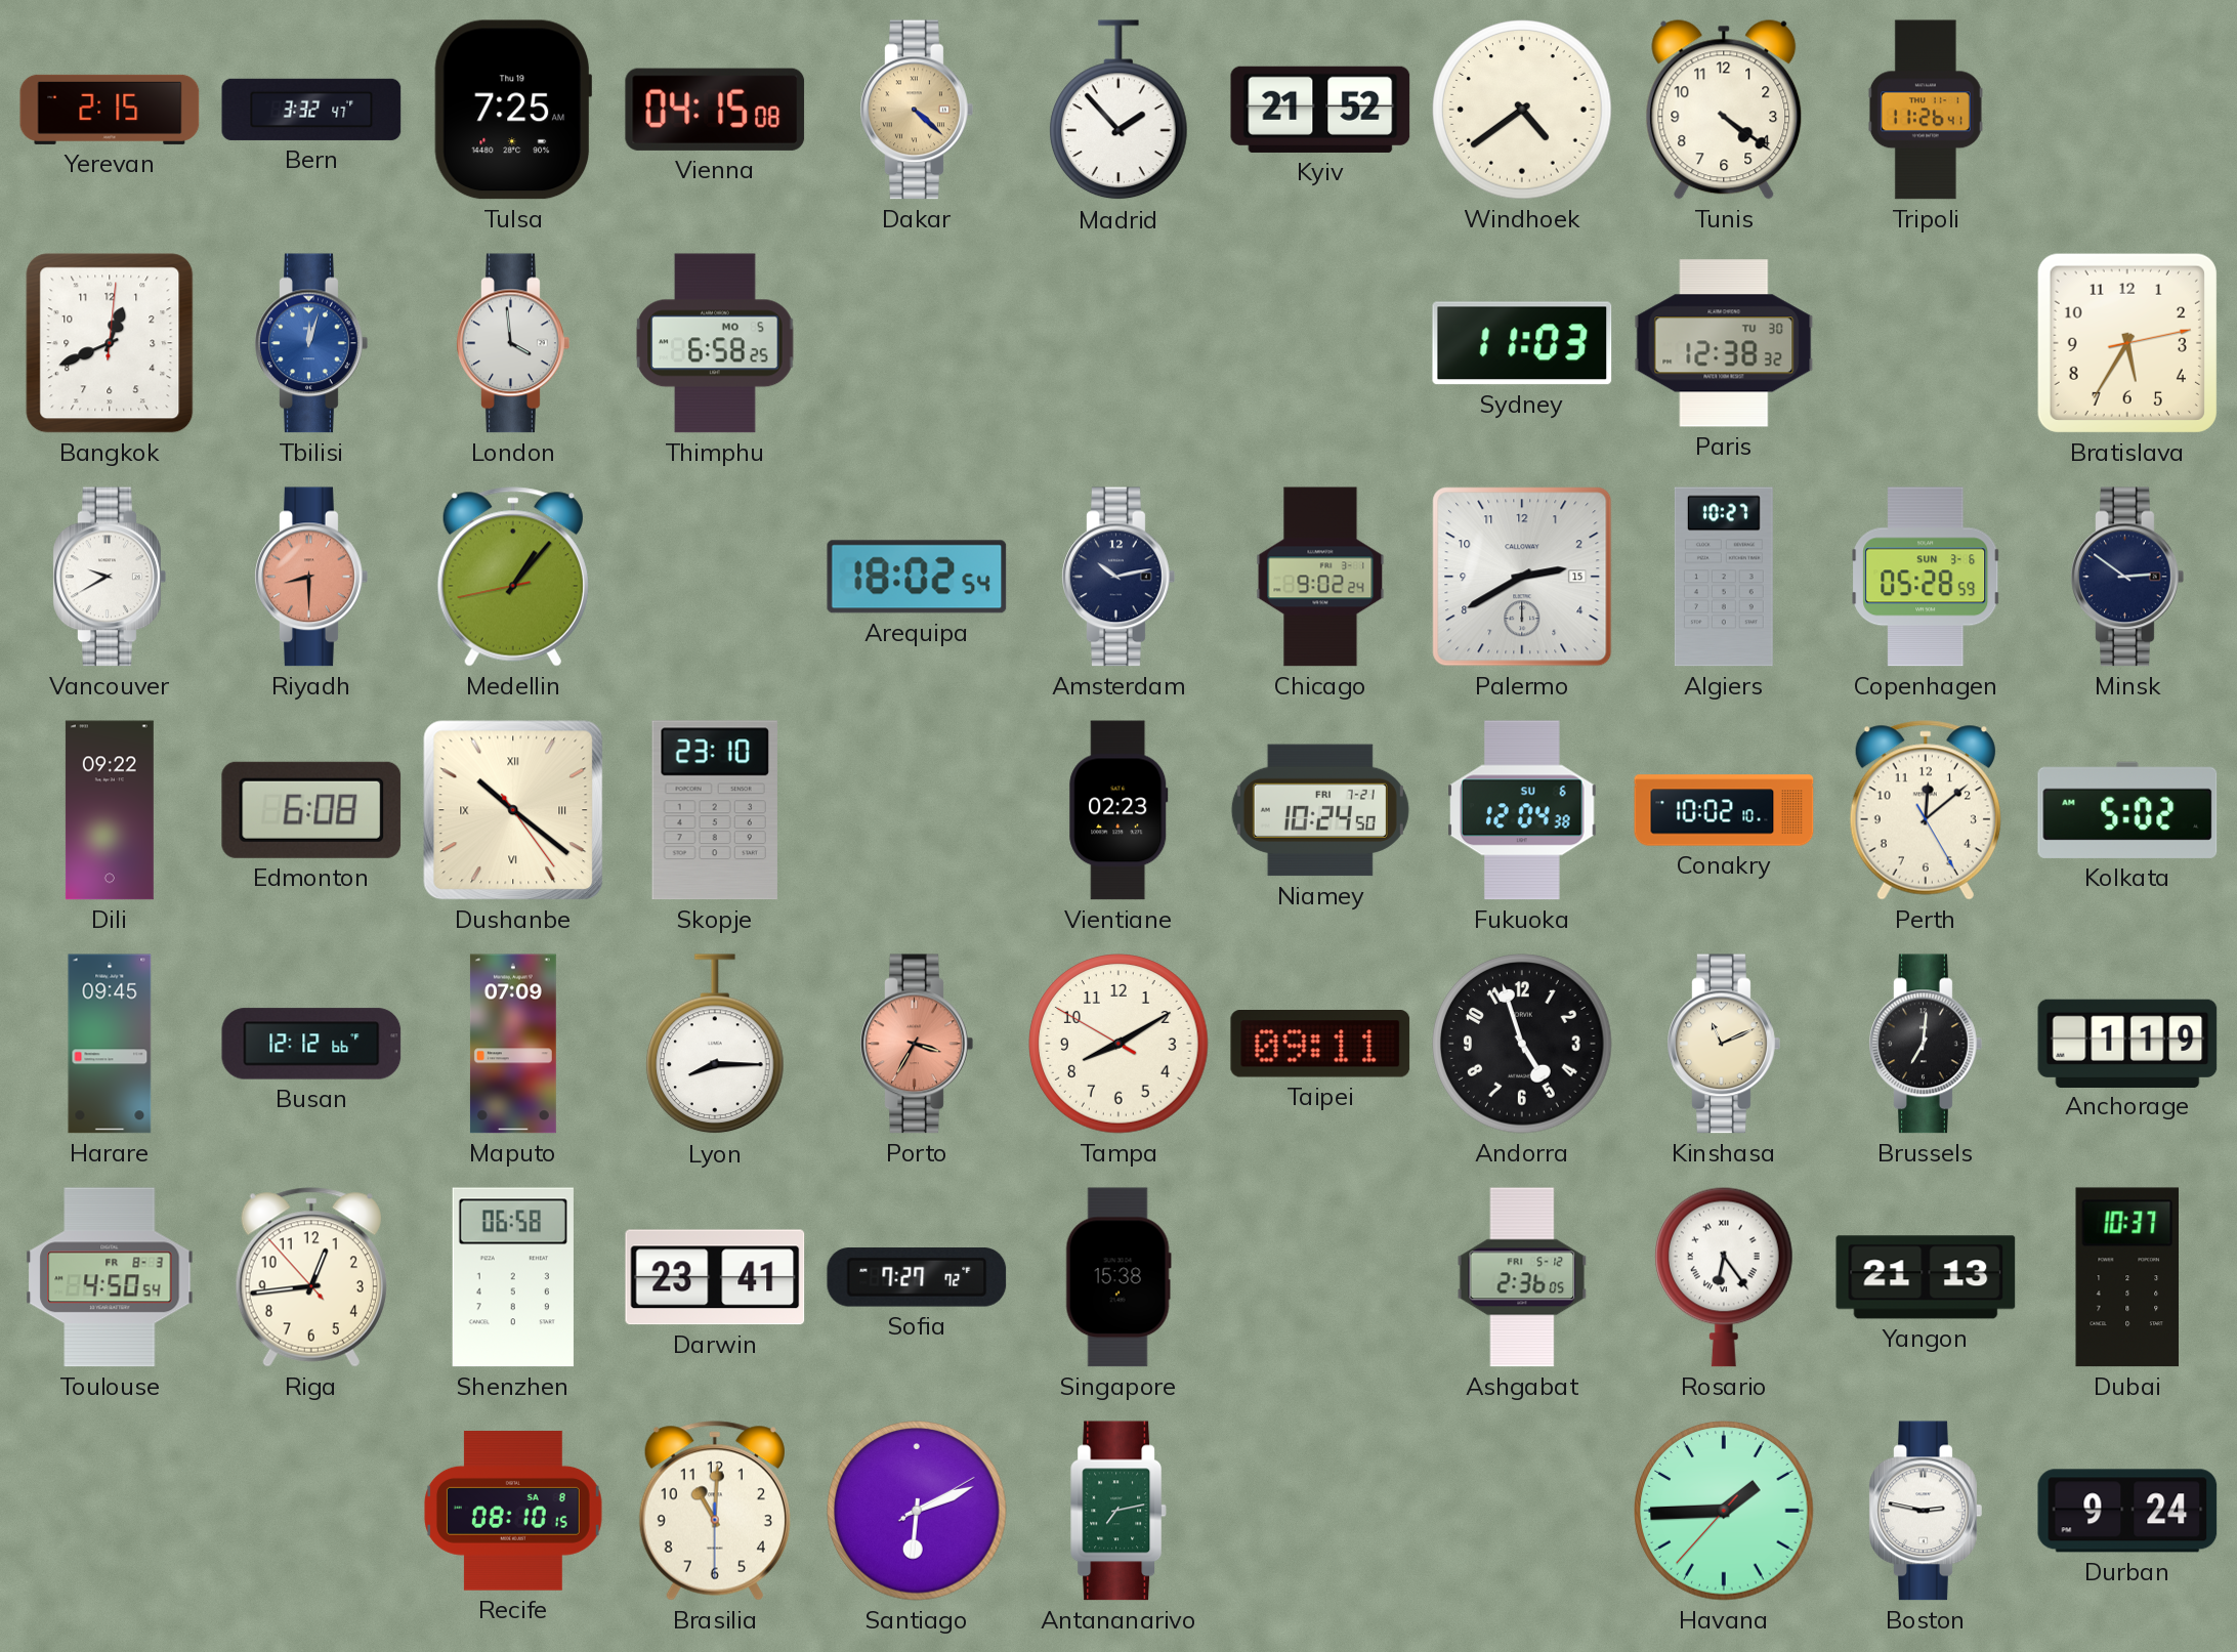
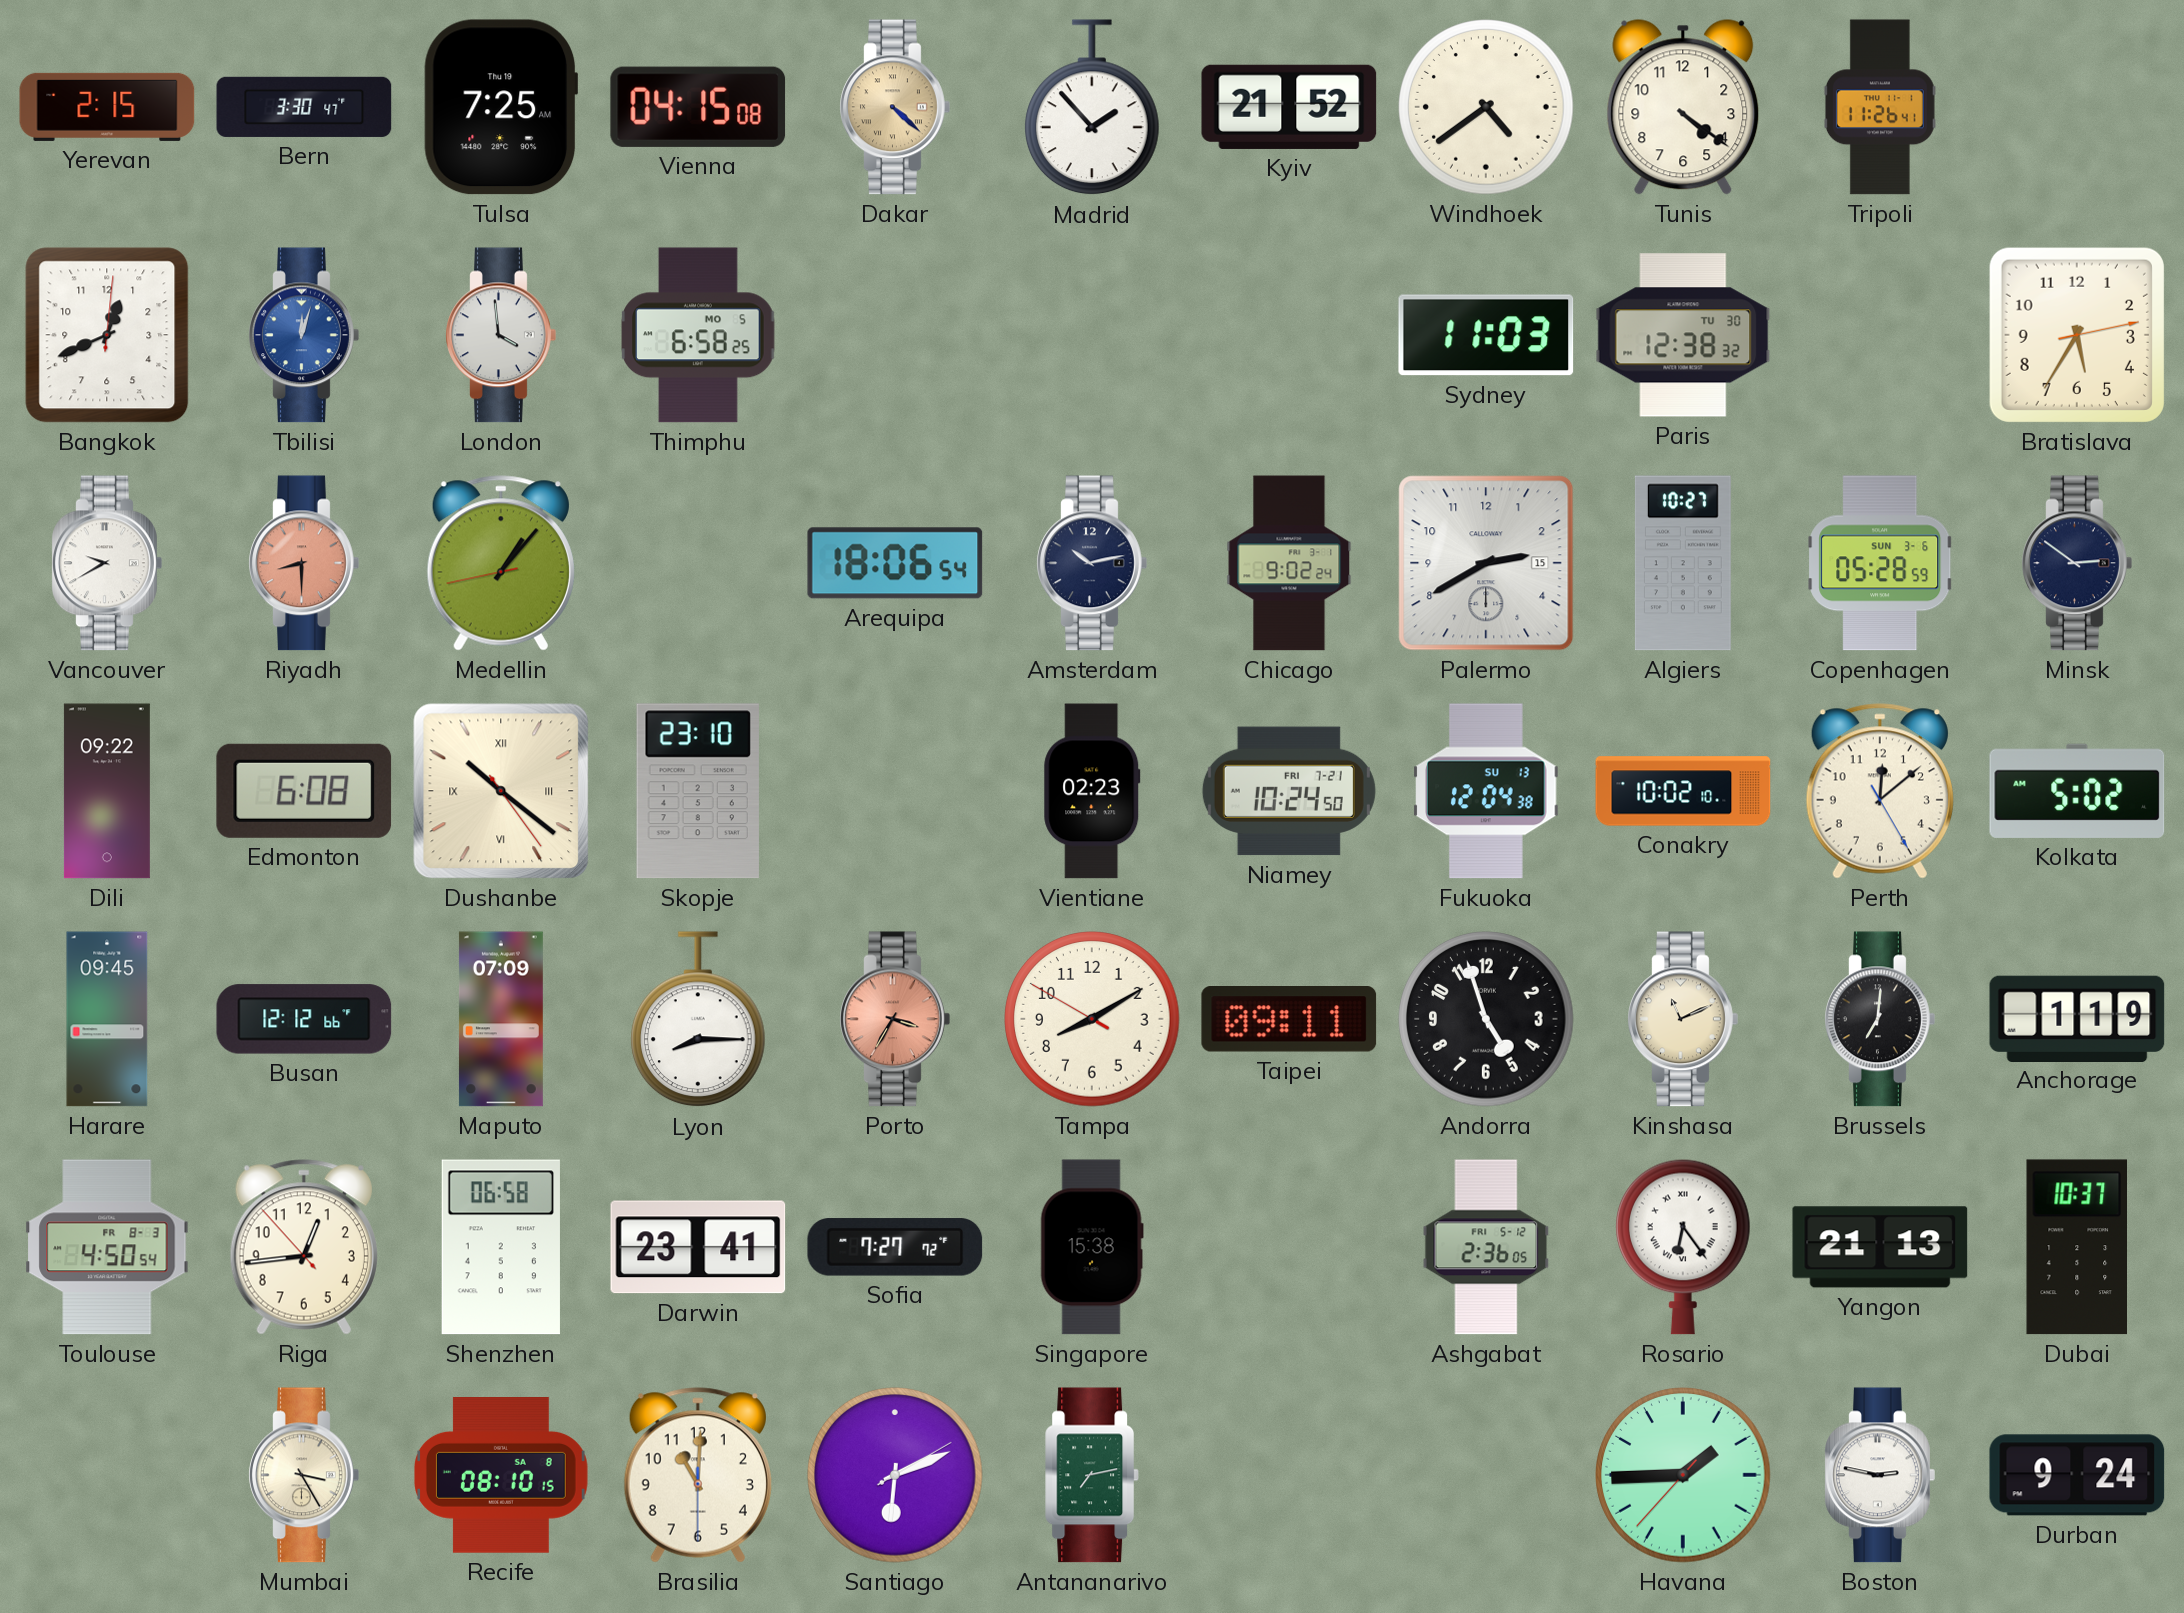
Bern: 3:32 -> 3:30
Arequipa: 18:02 -> 18:06
Fukuoka date: SU 6 -> SU 13
Mumbai: none -> 3:25
